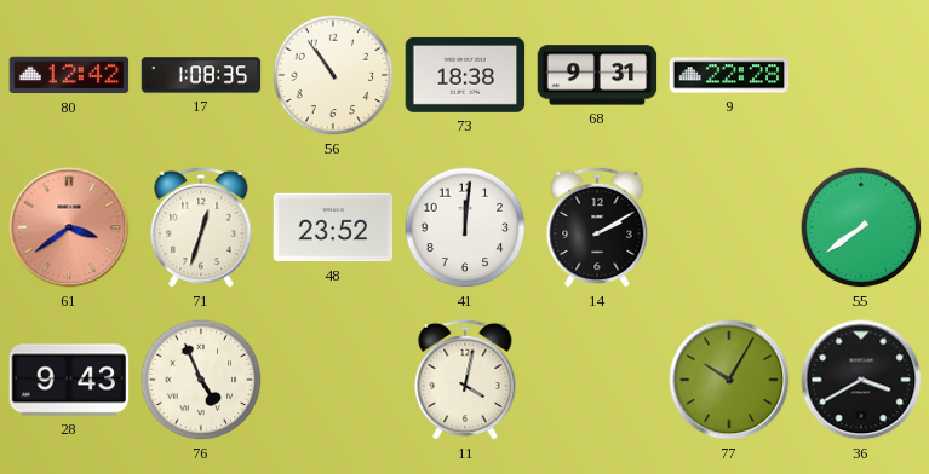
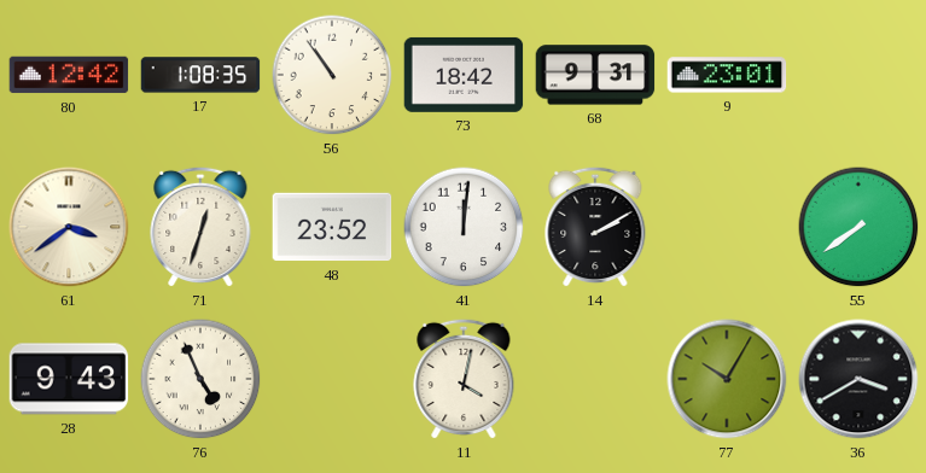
73: 18:38 -> 18:42
9: 22:28 -> 23:01
61 dial: salmon -> cream
